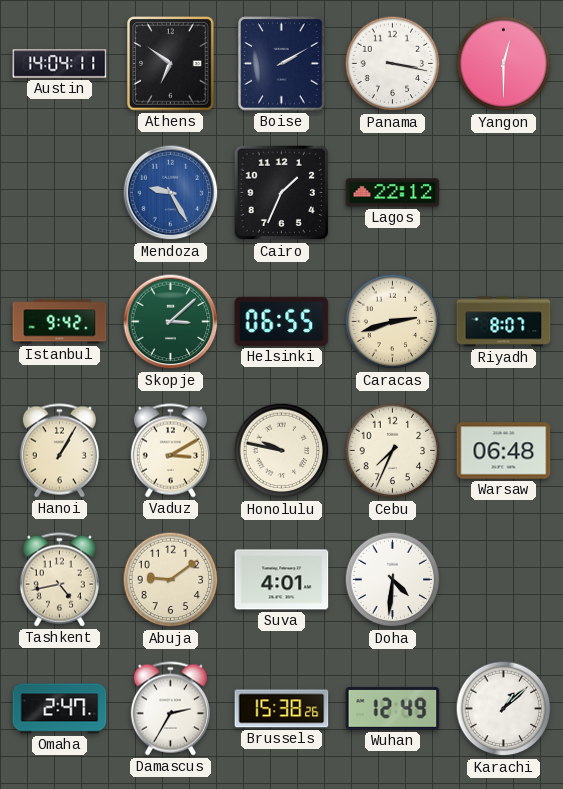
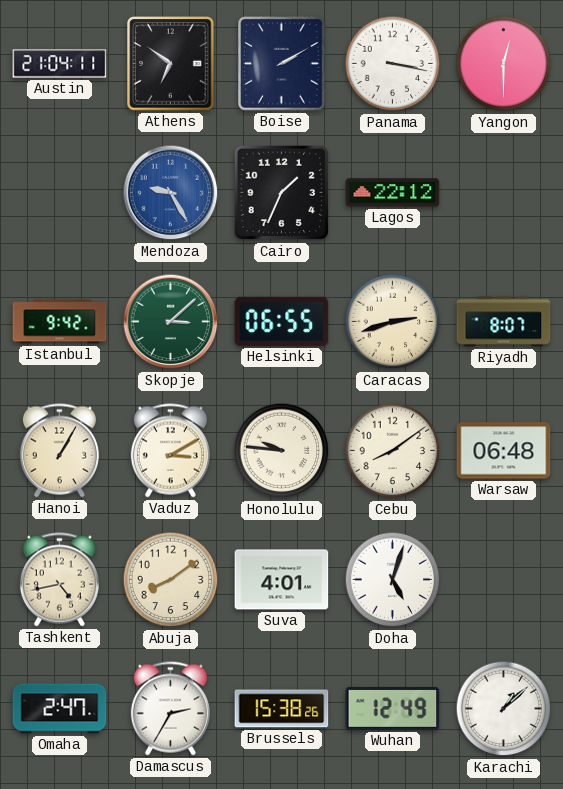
Austin: 14:04 -> 21:04
Honolulu: 9:47 -> 9:46
Cebu: 7:34 -> 8:09
Abuja: 9:09 -> 8:09
Doha: 4:31 -> 5:03
